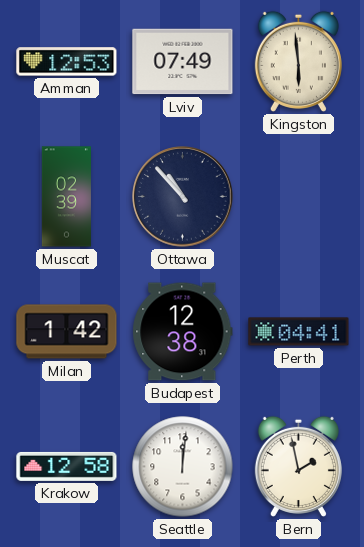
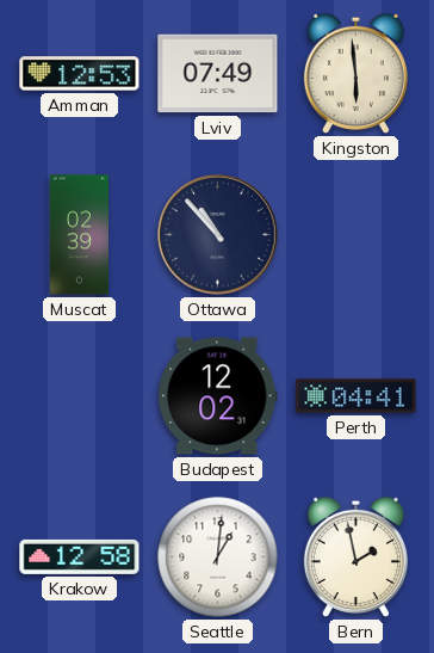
Milan: 1:42 -> none
Budapest: 12:38 -> 12:02
Seattle: 12:01 -> 1:01
